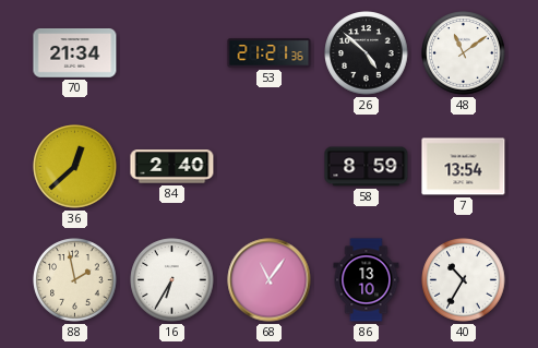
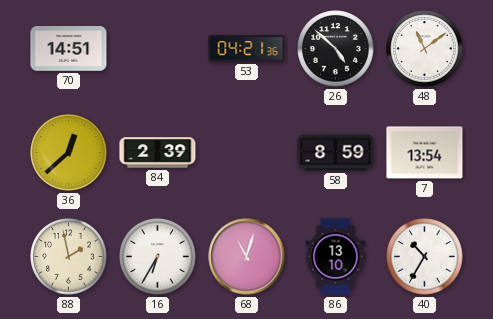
70: 21:34 -> 14:51
53: 21:21 -> 04:21
84: 2:40 -> 2:39
68: 11:06 -> 11:03
